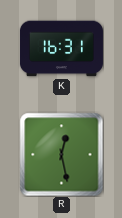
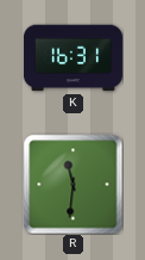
R: 12:28 -> 11:31
